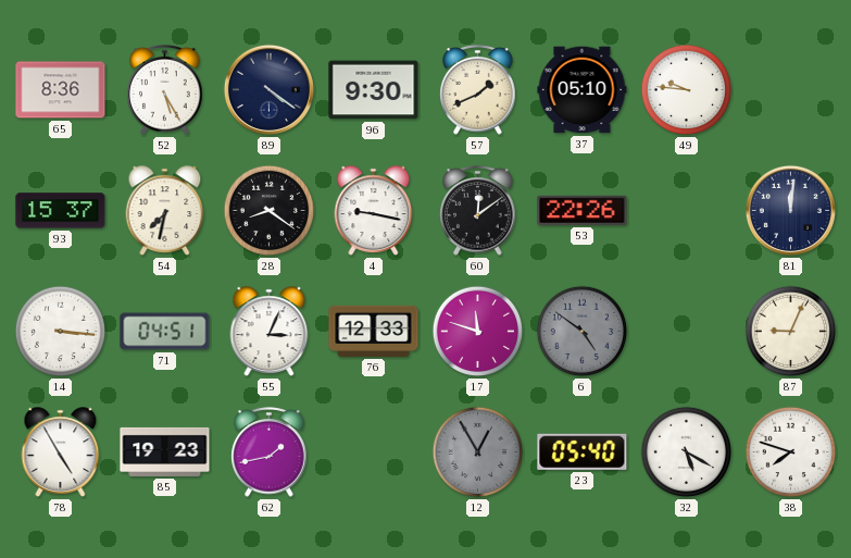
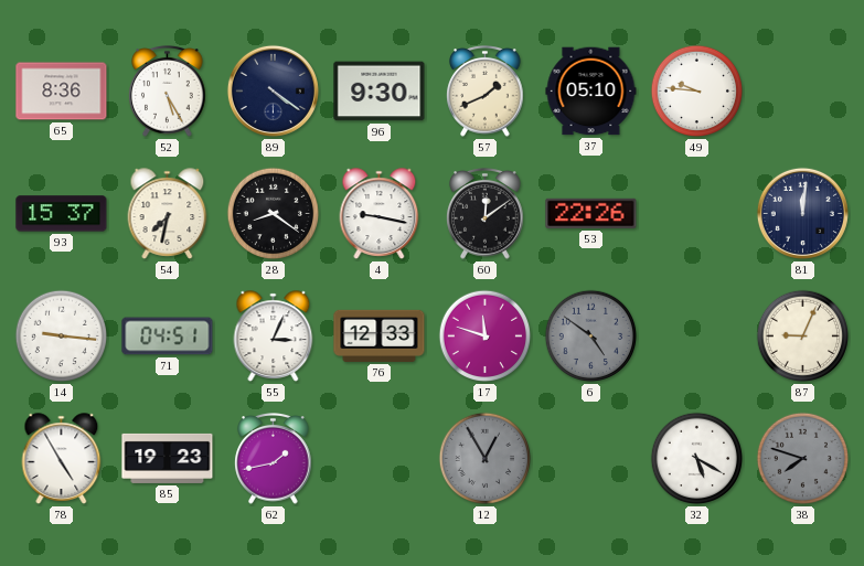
14: 3:16 -> 9:16
23: 05:40 -> none
38 dial: white -> grey
